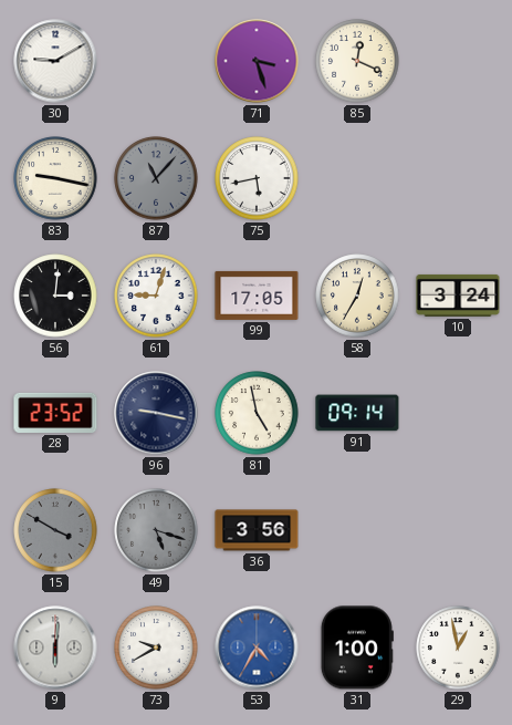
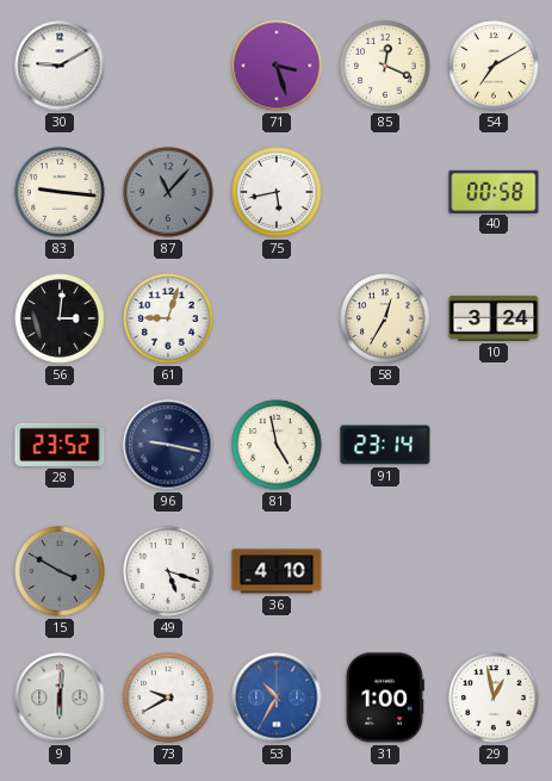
54: none -> 7:10
83: 9:17 -> 9:16
40: none -> 00:58
99: 17:05 -> none
91: 09:14 -> 23:14
49 dial: grey -> white
36: 3:56 -> 4:10
53: 4:35 -> 10:35
